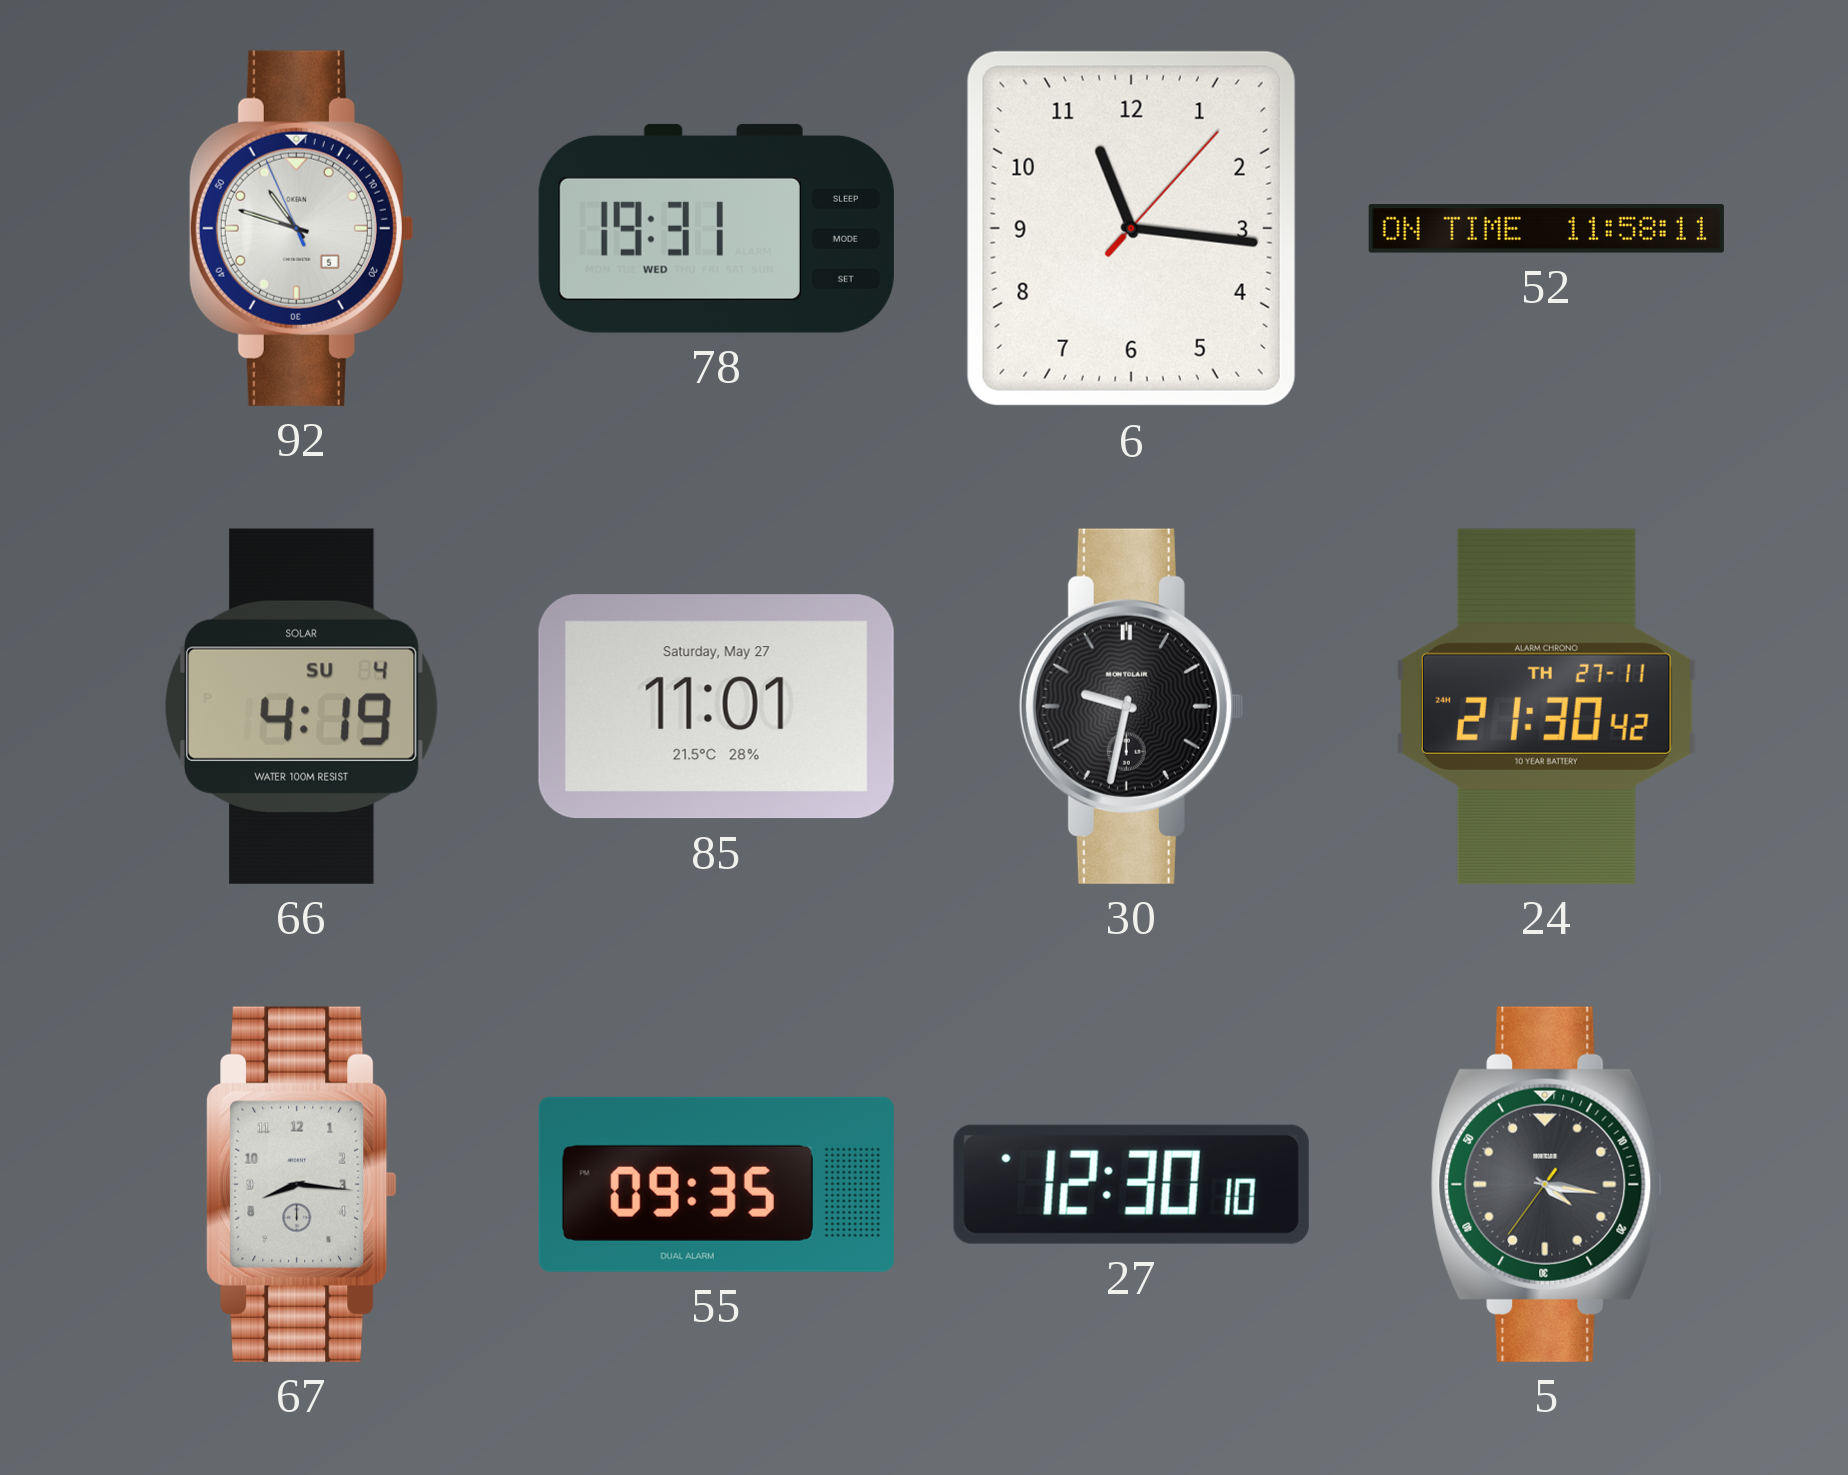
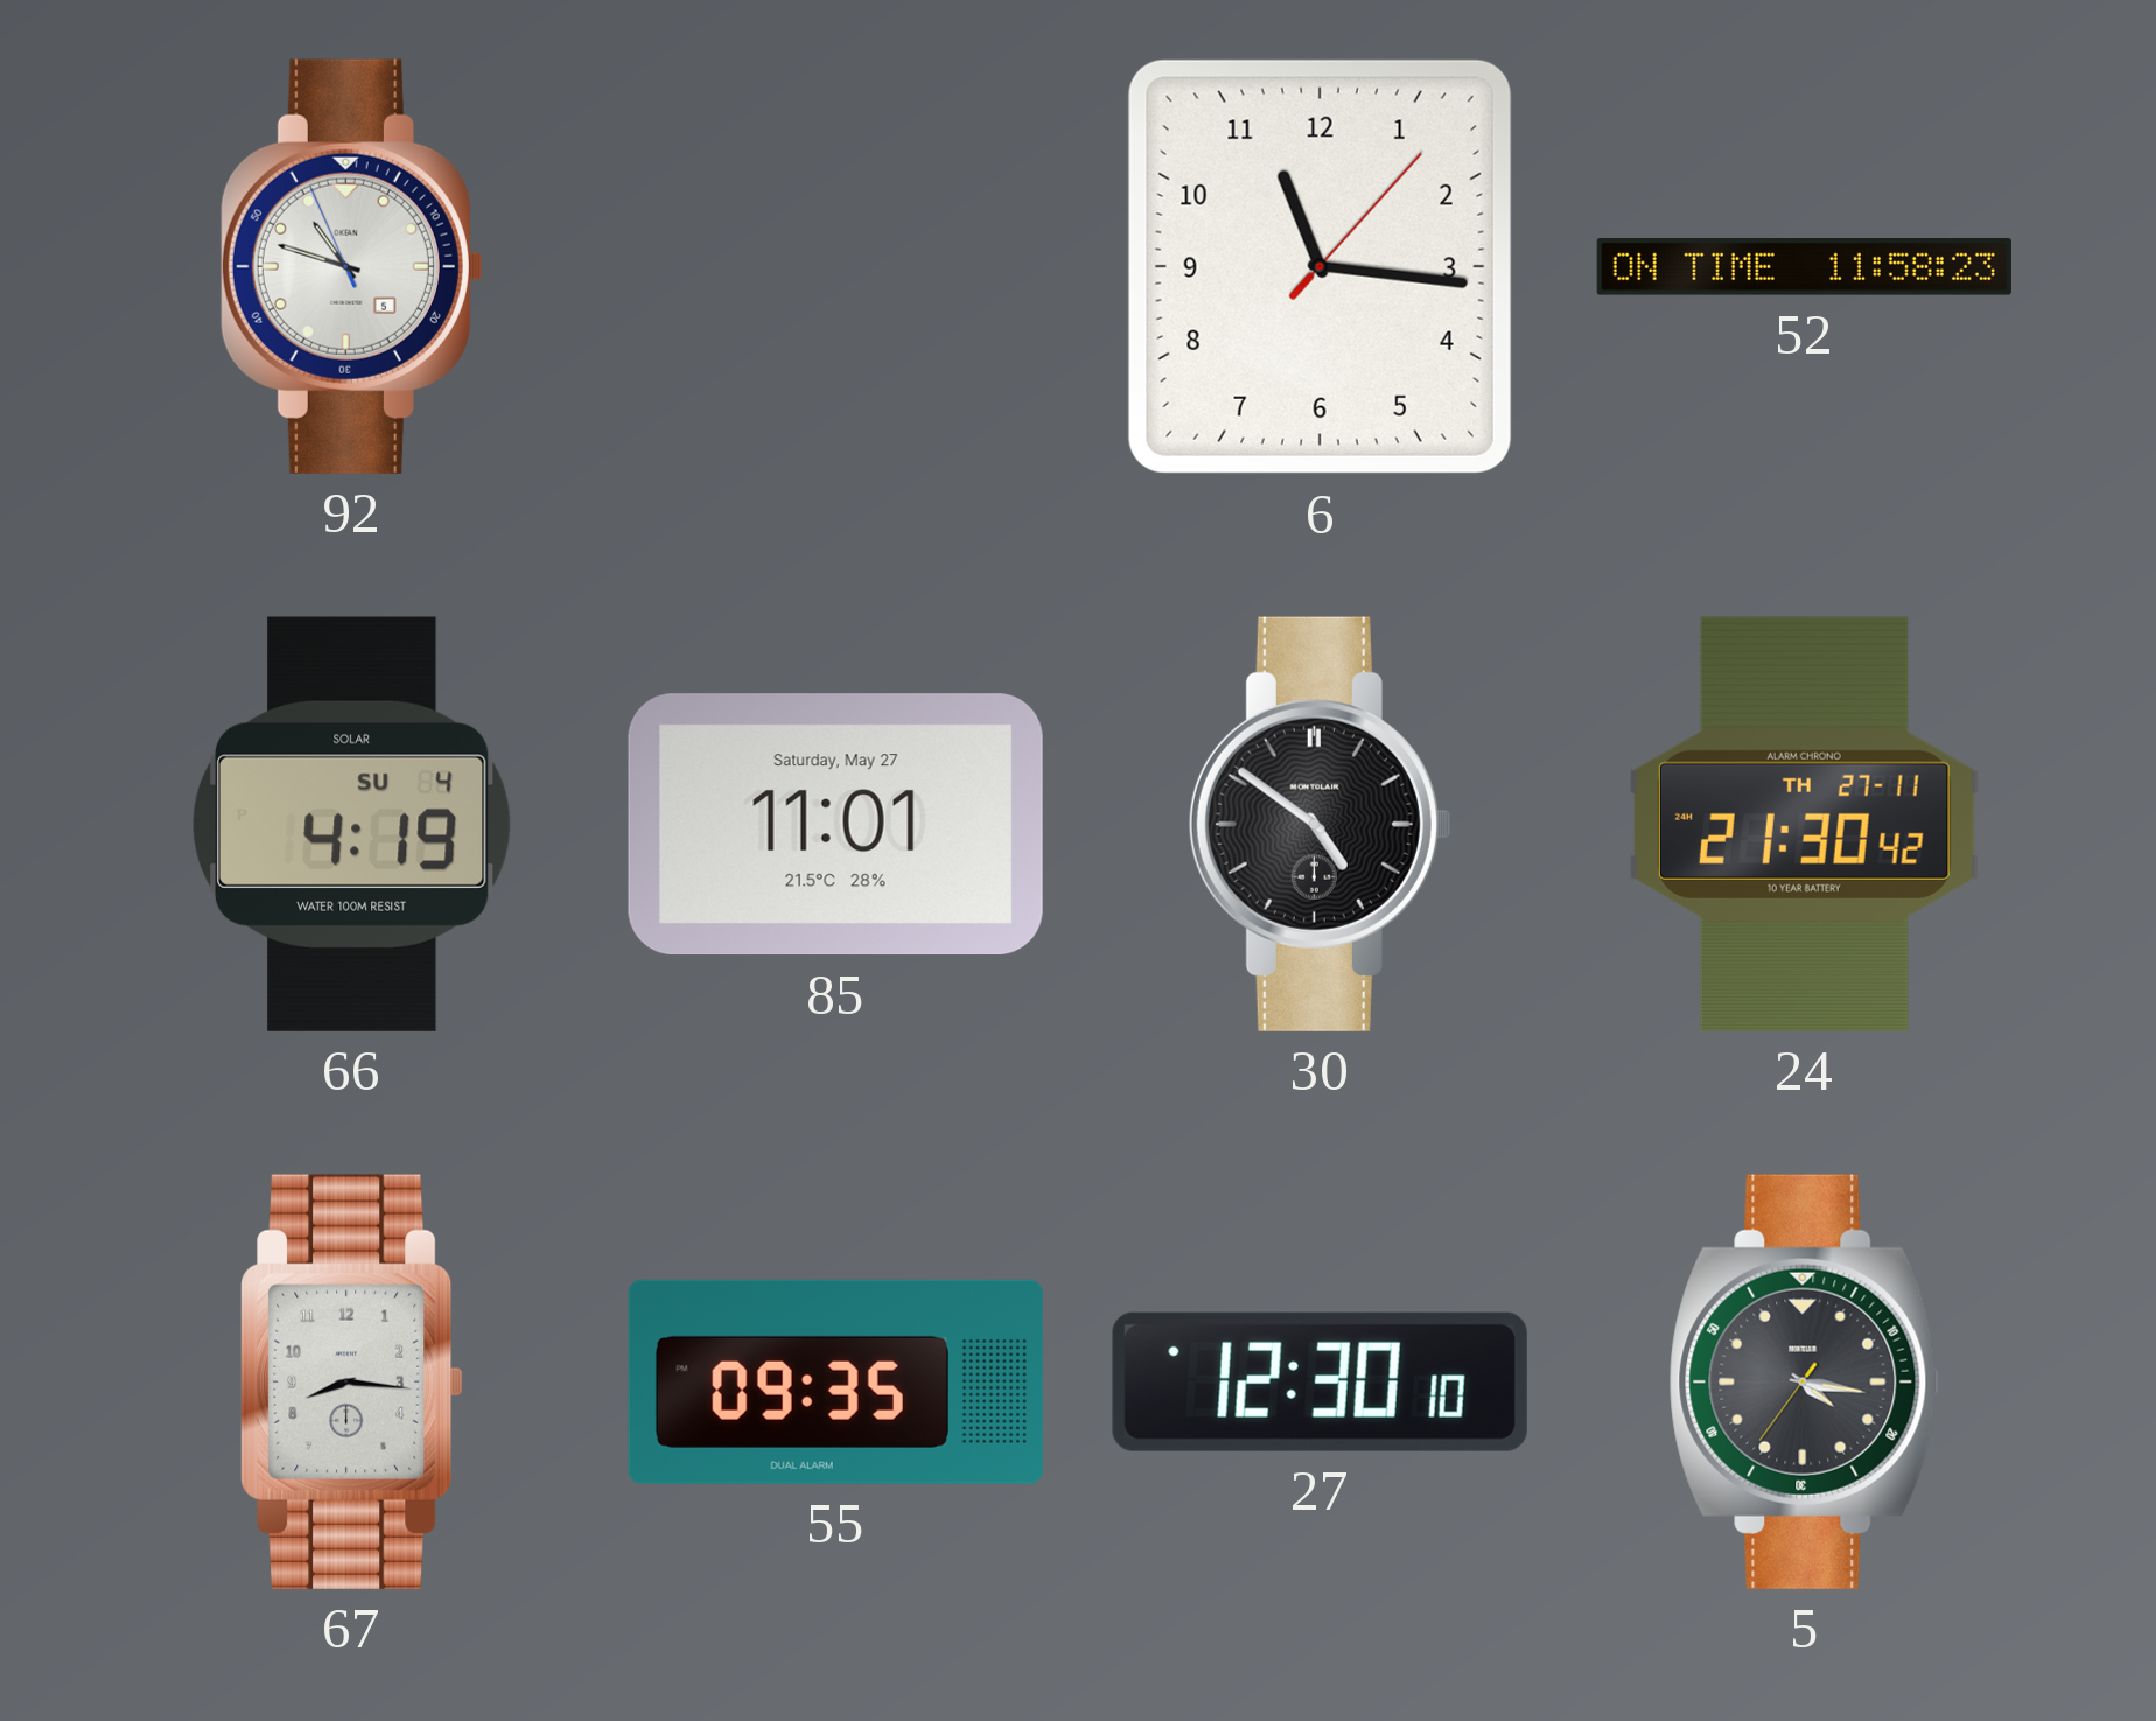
78: 19:31 -> none
52: 11:58:11 -> 11:58:23
30: 9:32 -> 4:51
